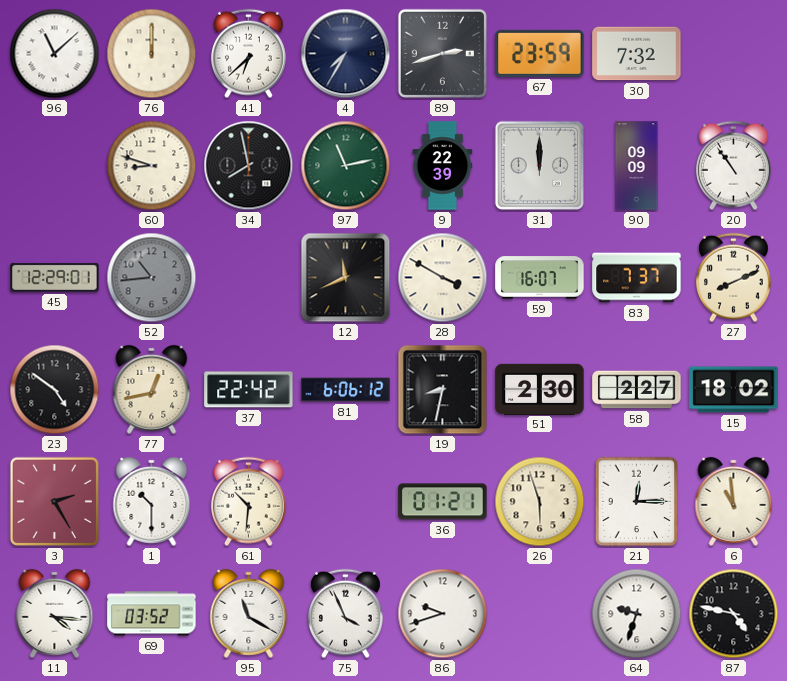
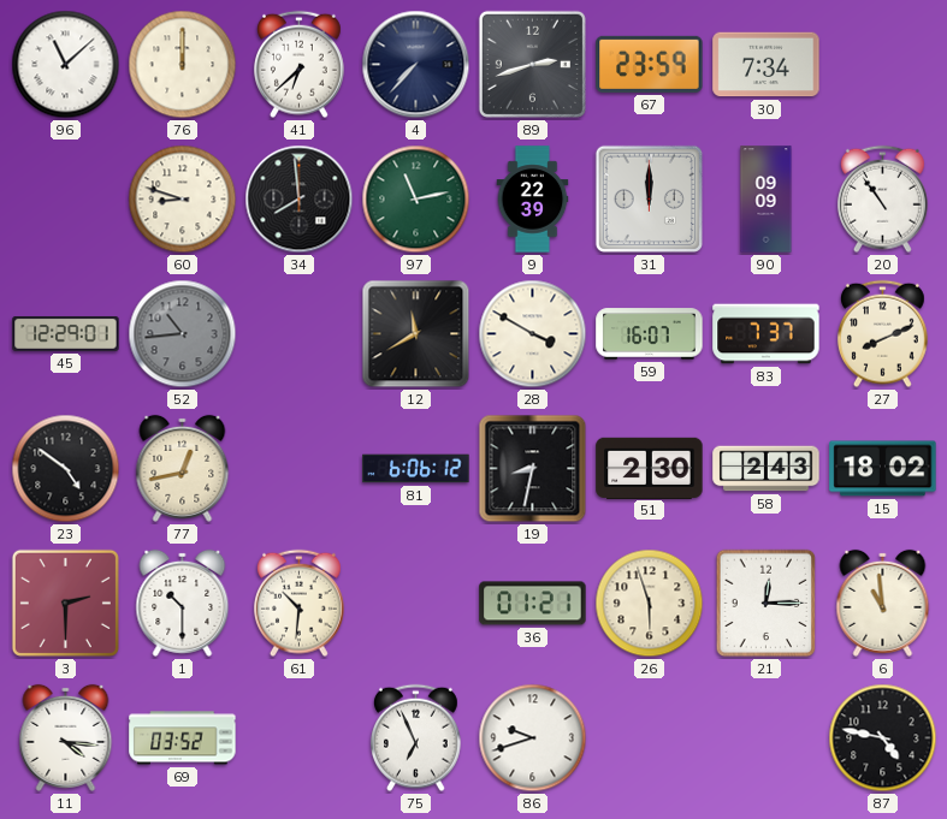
4: 7:35 -> 7:37
30: 7:32 -> 7:34
34: 7:58 -> 7:59
12: 11:41 -> 11:40
37: 22:42 -> none
58: 2:27 -> 2:43
3: 2:25 -> 2:30
95: 11:20 -> none
75: 3:56 -> 6:56
64: 9:33 -> none
